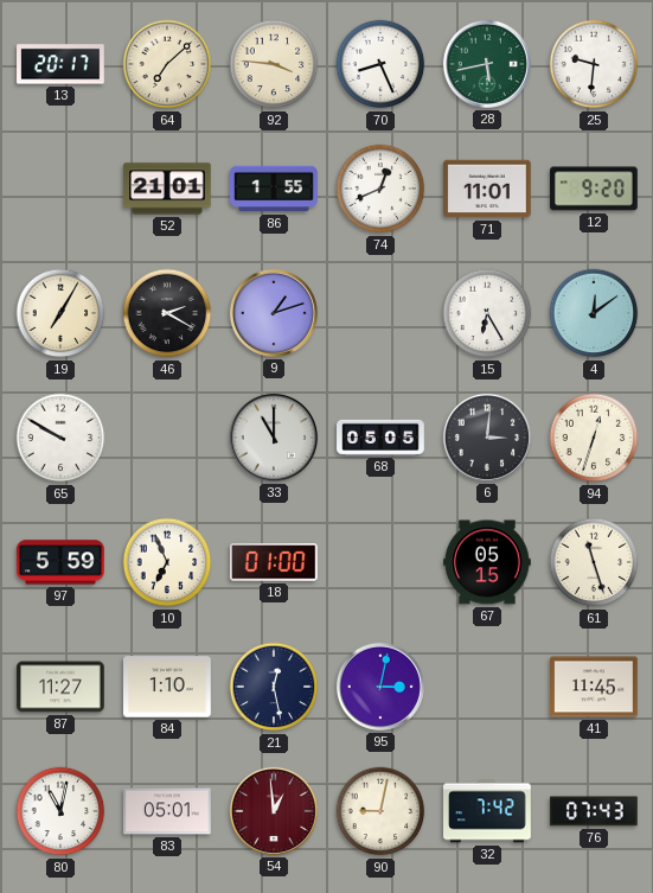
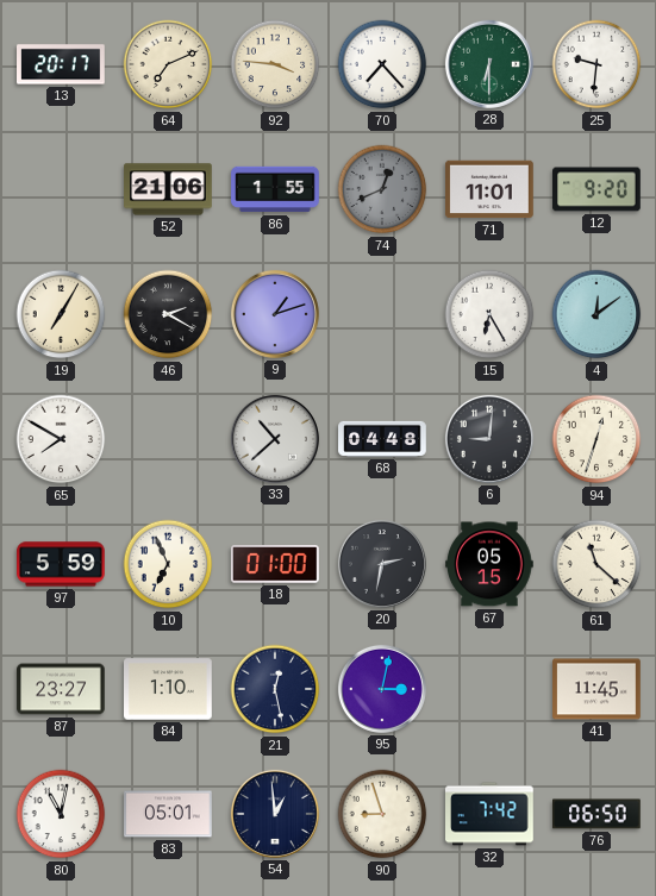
64: 7:08 -> 7:11
70: 8:26 -> 7:23
28: 5:43 -> 6:30
52: 21:01 -> 21:06
74 dial: white -> grey
65: 9:50 -> 7:50
33: 11:00 -> 10:38
68: 05:05 -> 04:48
6: 3:01 -> 9:01
20: none -> 2:32
61: 11:27 -> 11:22
87: 11:27 -> 23:27
54 dial: burgundy -> navy
90: 9:02 -> 8:57
76: 07:43 -> 06:50
